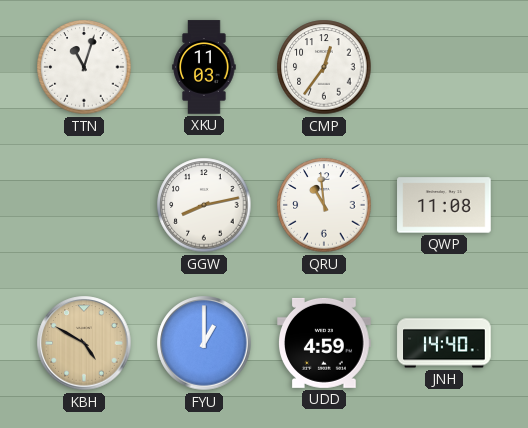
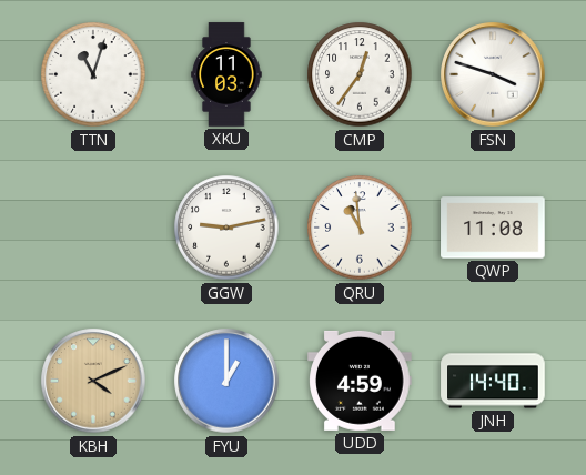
FSN: none -> 3:48
GGW: 8:13 -> 9:13
KBH: 4:50 -> 4:11
